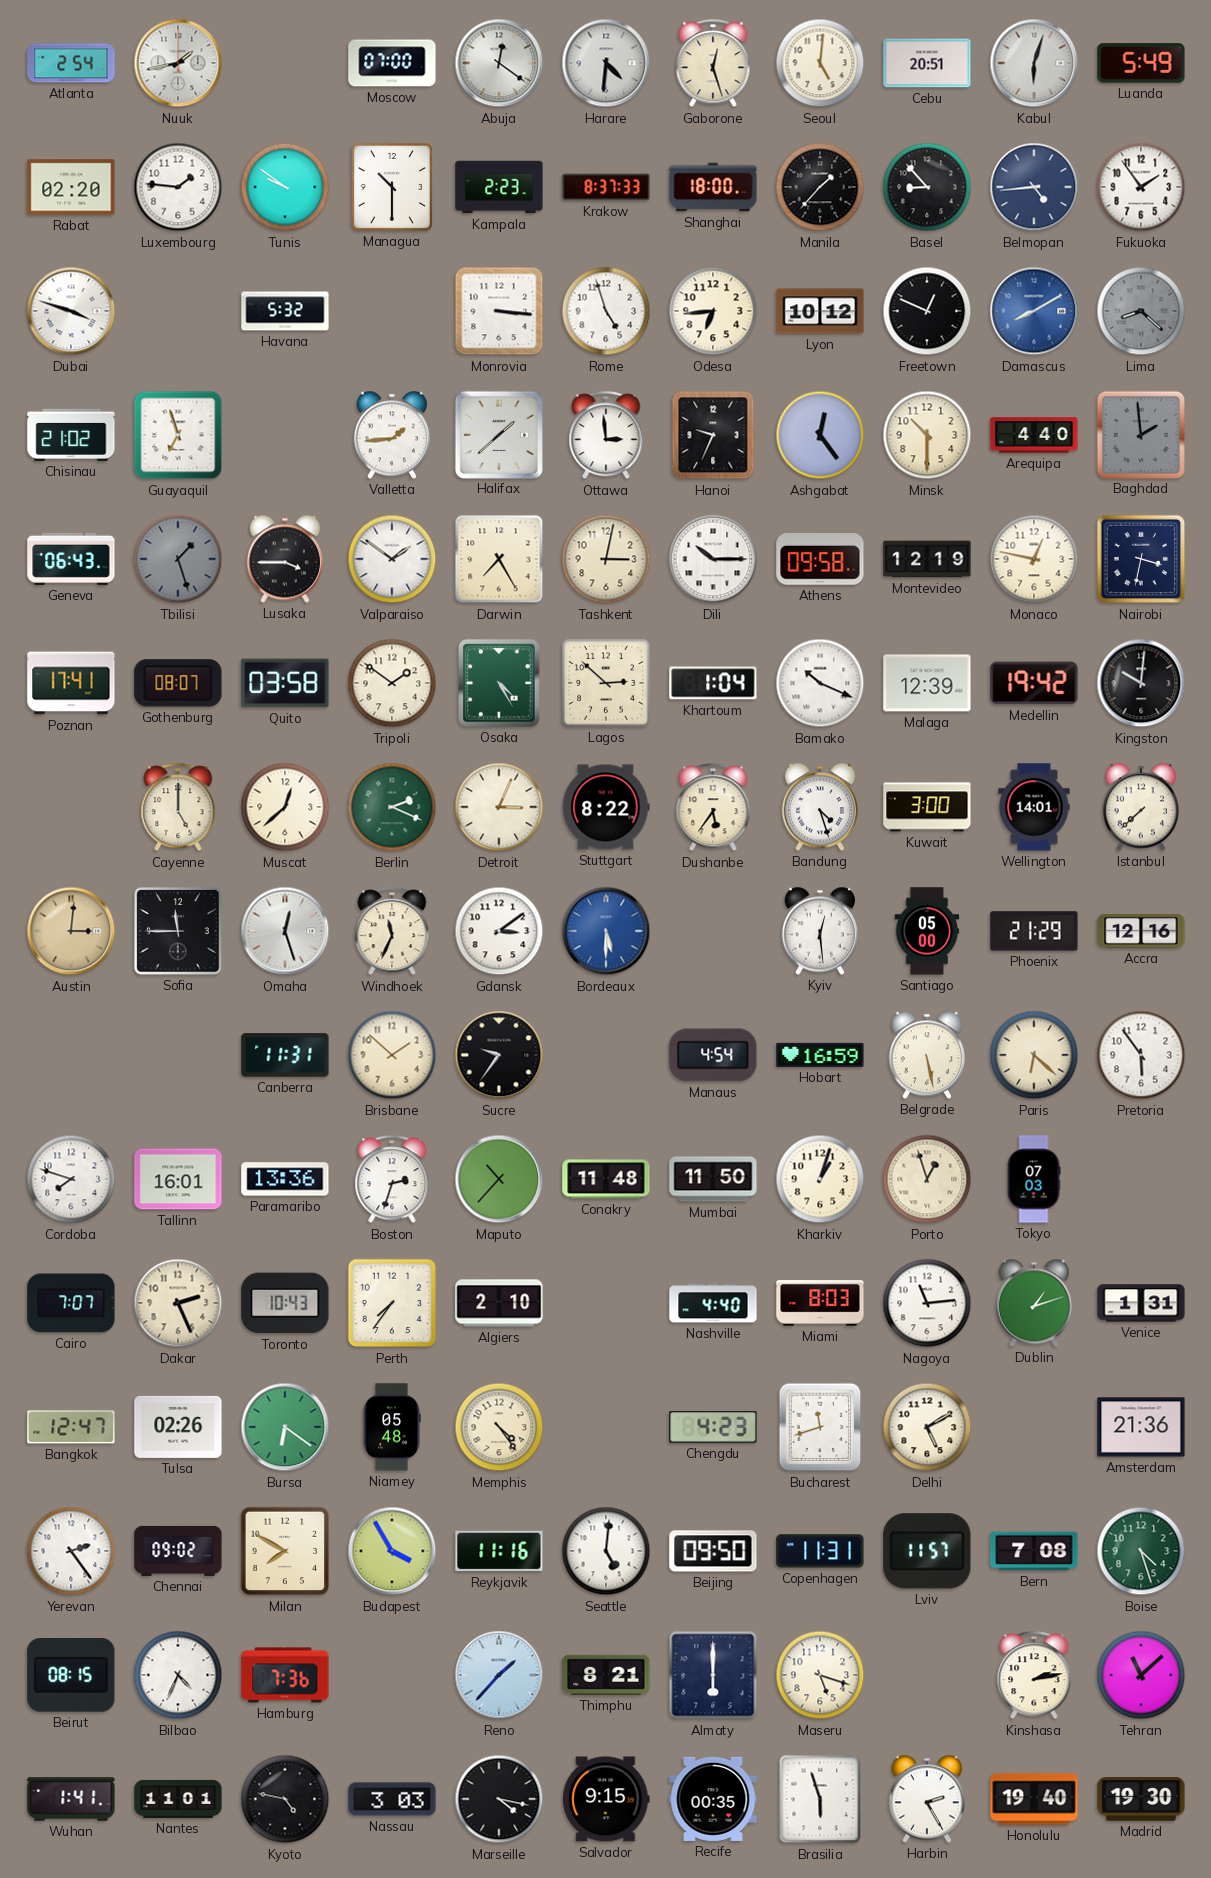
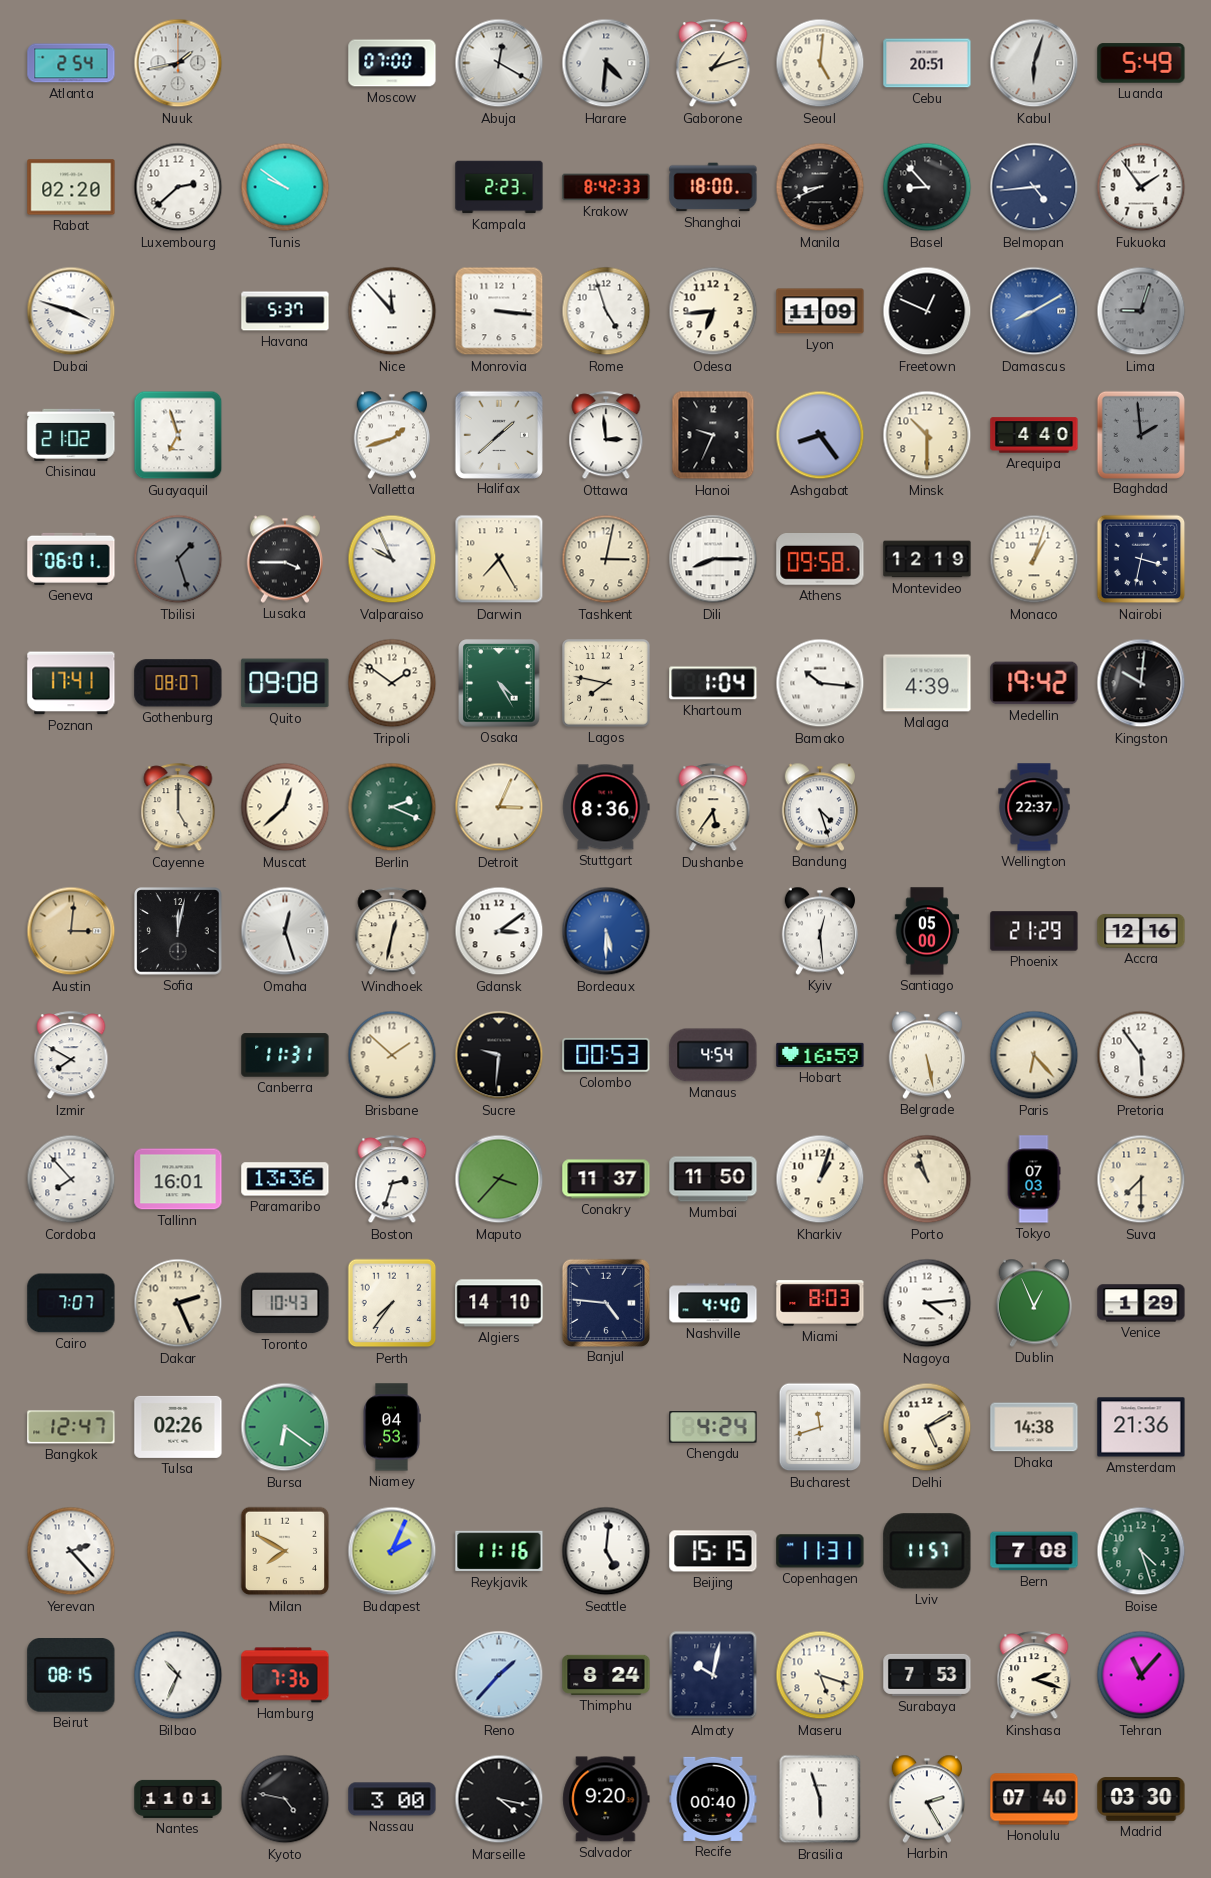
Abuja: 12:21 -> 12:20
Gaborone: 12:27 -> 1:12
Luxembourg: 1:46 -> 2:38
Managua: 10:30 -> none
Krakow: 8:37 -> 8:42
Manila: 1:37 -> 8:41
Havana: 5:32 -> 5:37
Nice: none -> 11:53
Lyon: 10:12 -> 11:09
Lima: 8:22 -> 9:03
Valletta: 1:44 -> 1:42
Ashgabat: 12:24 -> 8:24
Geneva: 06:43 -> 06:01
Valparaiso: 1:51 -> 9:56
Dili: 10:15 -> 8:15
Monaco: 12:47 -> 1:03
Quito: 03:58 -> 09:08
Lagos: 2:52 -> 7:47
Bamako: 10:19 -> 10:16
Malaga: 12:39 -> 4:39
Stuttgart: 8:22 -> 8:36
Kuwait: 3:00 -> none
Wellington: 14:01 -> 22:37
Istanbul: 7:38 -> none
Sofia: 11:45 -> 12:02
Windhoek: 11:34 -> 12:32
Izmir: none -> 7:50
Sucre: 9:36 -> 9:31
Colombo: none -> 00:53
Paris: 6:22 -> 6:23
Cordoba: 7:48 -> 7:53
Maputo: 10:37 -> 3:37
Conakry: 11:48 -> 11:37
Porto: 12:57 -> 10:57
Suva: none -> 7:30
Algiers: 2:10 -> 14:10
Banjul: none -> 4:46
Nagoya: 11:14 -> 4:14
Dublin: 1:12 -> 12:56
Venice: 1:31 -> 1:29
Niamey: 05:48 -> 04:53
Memphis: 4:24 -> none
Chengdu: 4:23 -> 4:24
Dhaka: none -> 14:38
Yerevan: 2:24 -> 2:23
Chennai: 09:02 -> none
Budapest: 3:55 -> 2:04
Beijing: 09:50 -> 15:15
Bilbao: 4:34 -> 10:34
Thimphu: 8:21 -> 8:24
Almaty: 6:00 -> 10:02
Surabaya: none -> 7:53
Kinshasa: 2:13 -> 2:18
Tehran: 11:08 -> 11:07
Wuhan: 1:41 -> none
Nassau: 3:03 -> 3:00
Salvador: 9:15 -> 9:20
Recife: 00:35 -> 00:40
Honolulu: 19:40 -> 07:40
Madrid: 19:30 -> 03:30
